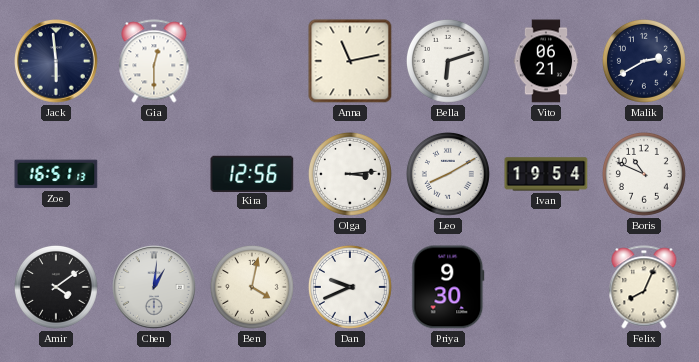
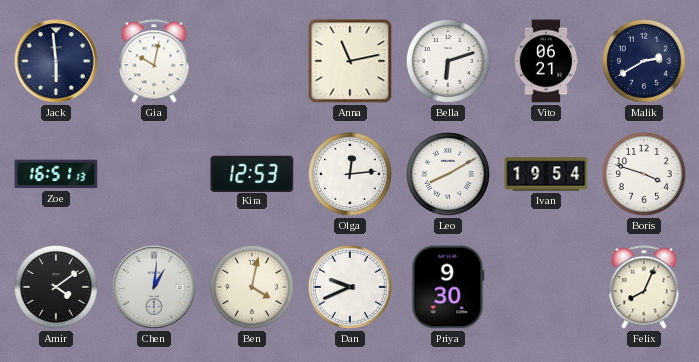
Gia: 12:30 -> 10:02
Kira: 12:56 -> 12:53
Olga: 3:14 -> 12:14
Boris: 10:49 -> 3:48
